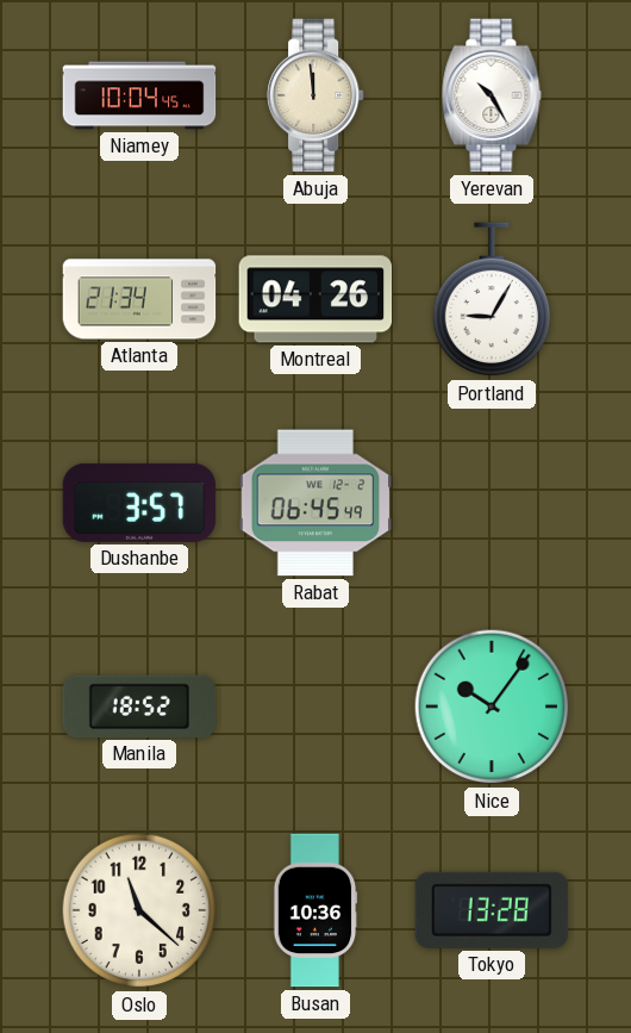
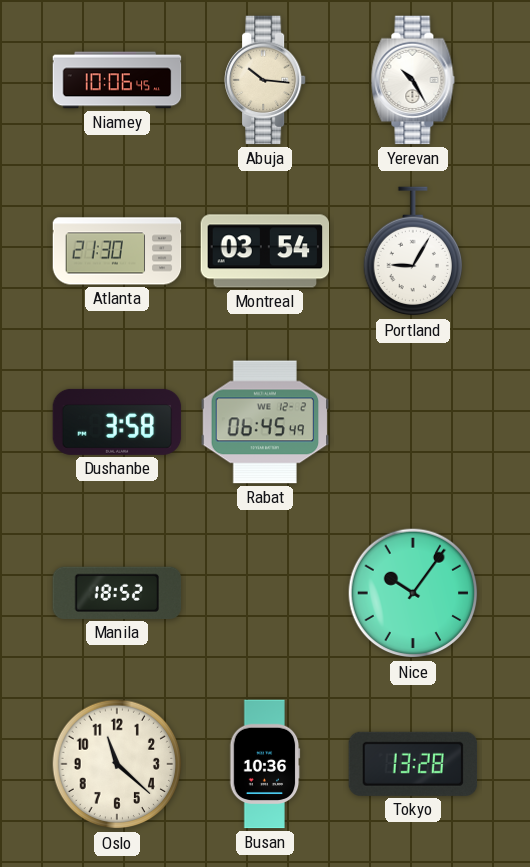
Niamey: 10:04 -> 10:06
Abuja: 11:59 -> 10:16
Atlanta: 21:34 -> 21:30
Montreal: 04:26 -> 03:54
Dushanbe: 3:57 -> 3:58
